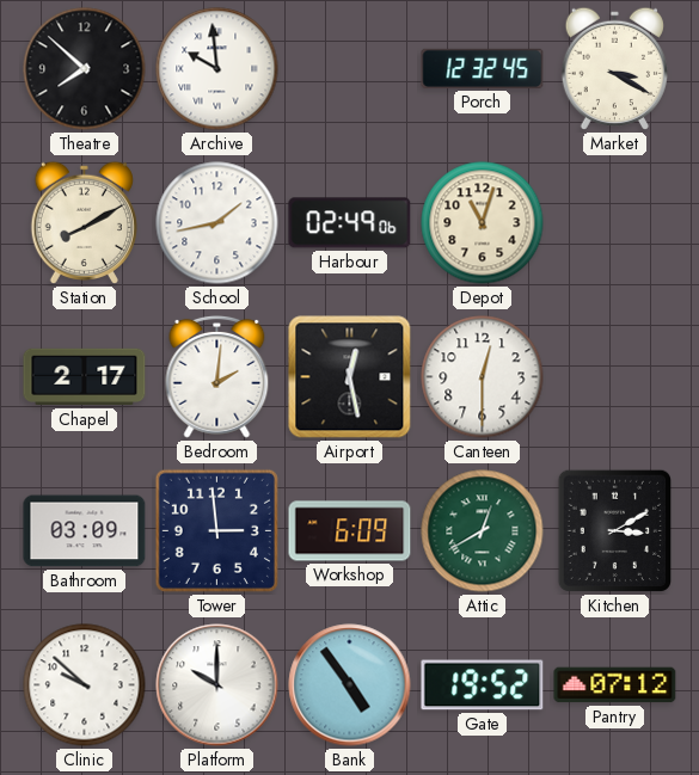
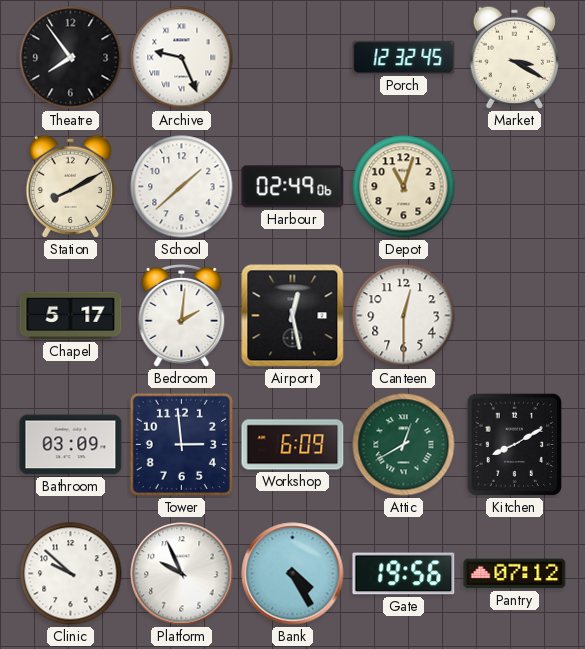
Theatre: 7:52 -> 7:54
Archive: 9:59 -> 9:26
School: 1:43 -> 1:38
Chapel: 2:17 -> 5:17
Kitchen: 3:10 -> 8:10
Platform: 10:00 -> 9:56
Bank: 4:54 -> 4:25
Gate: 19:52 -> 19:56
